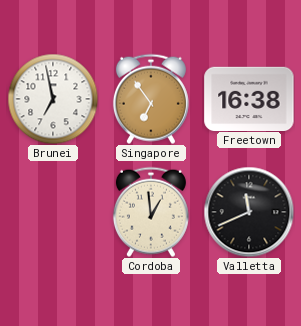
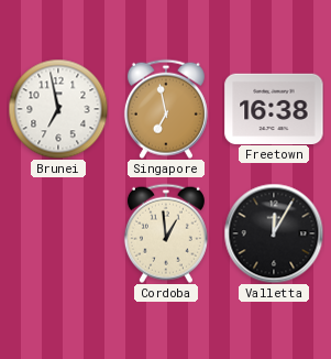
Singapore: 6:54 -> 6:58
Valletta: 11:41 -> 12:05
